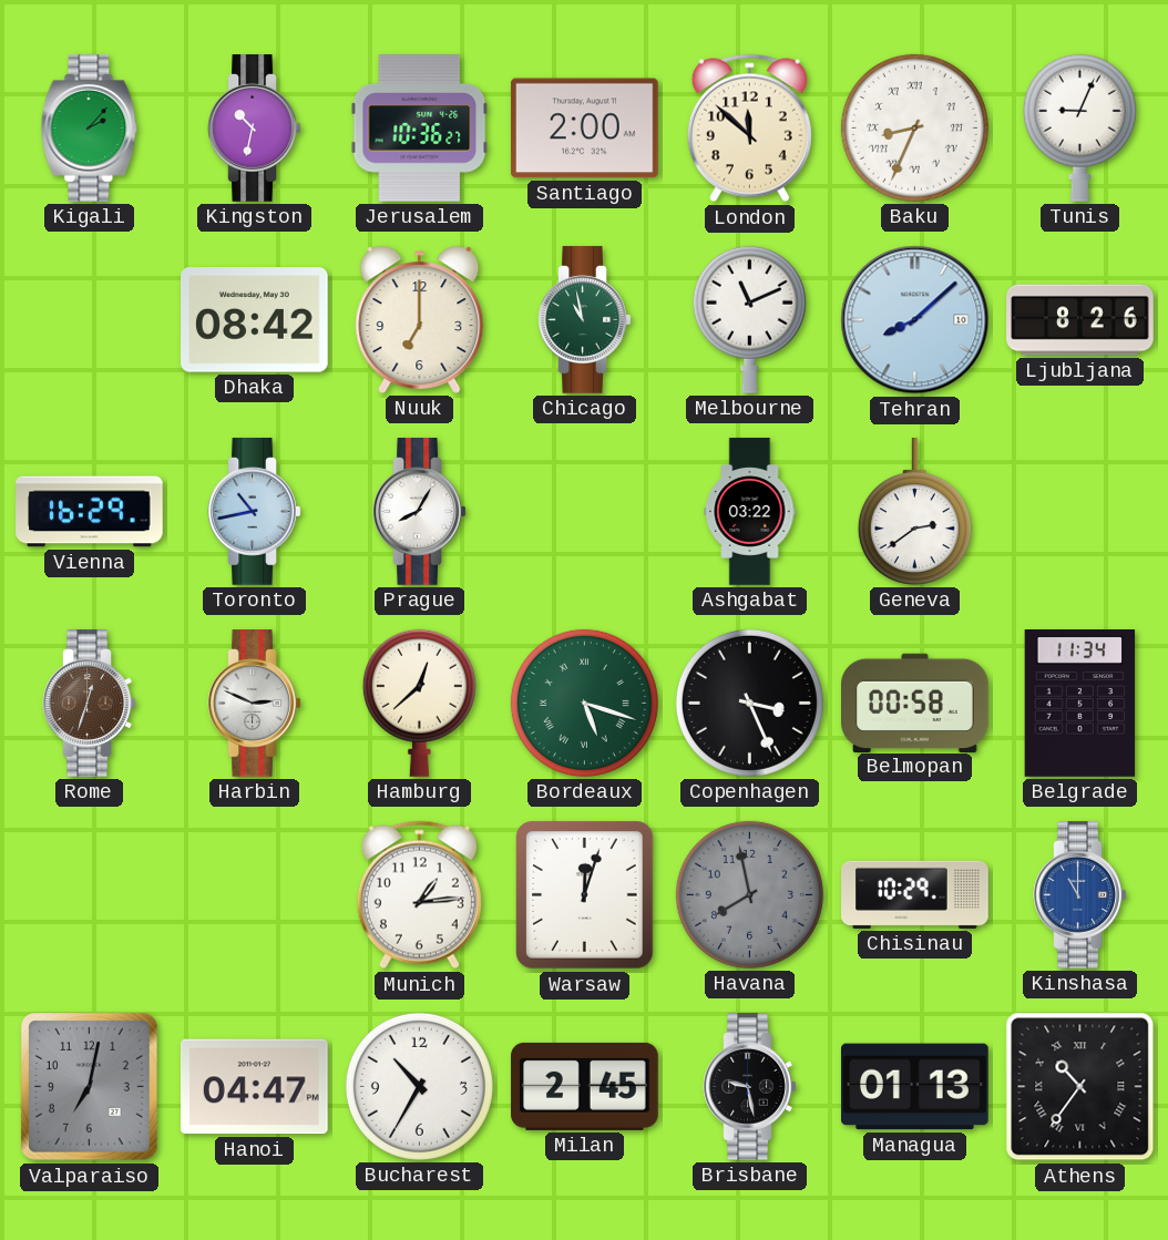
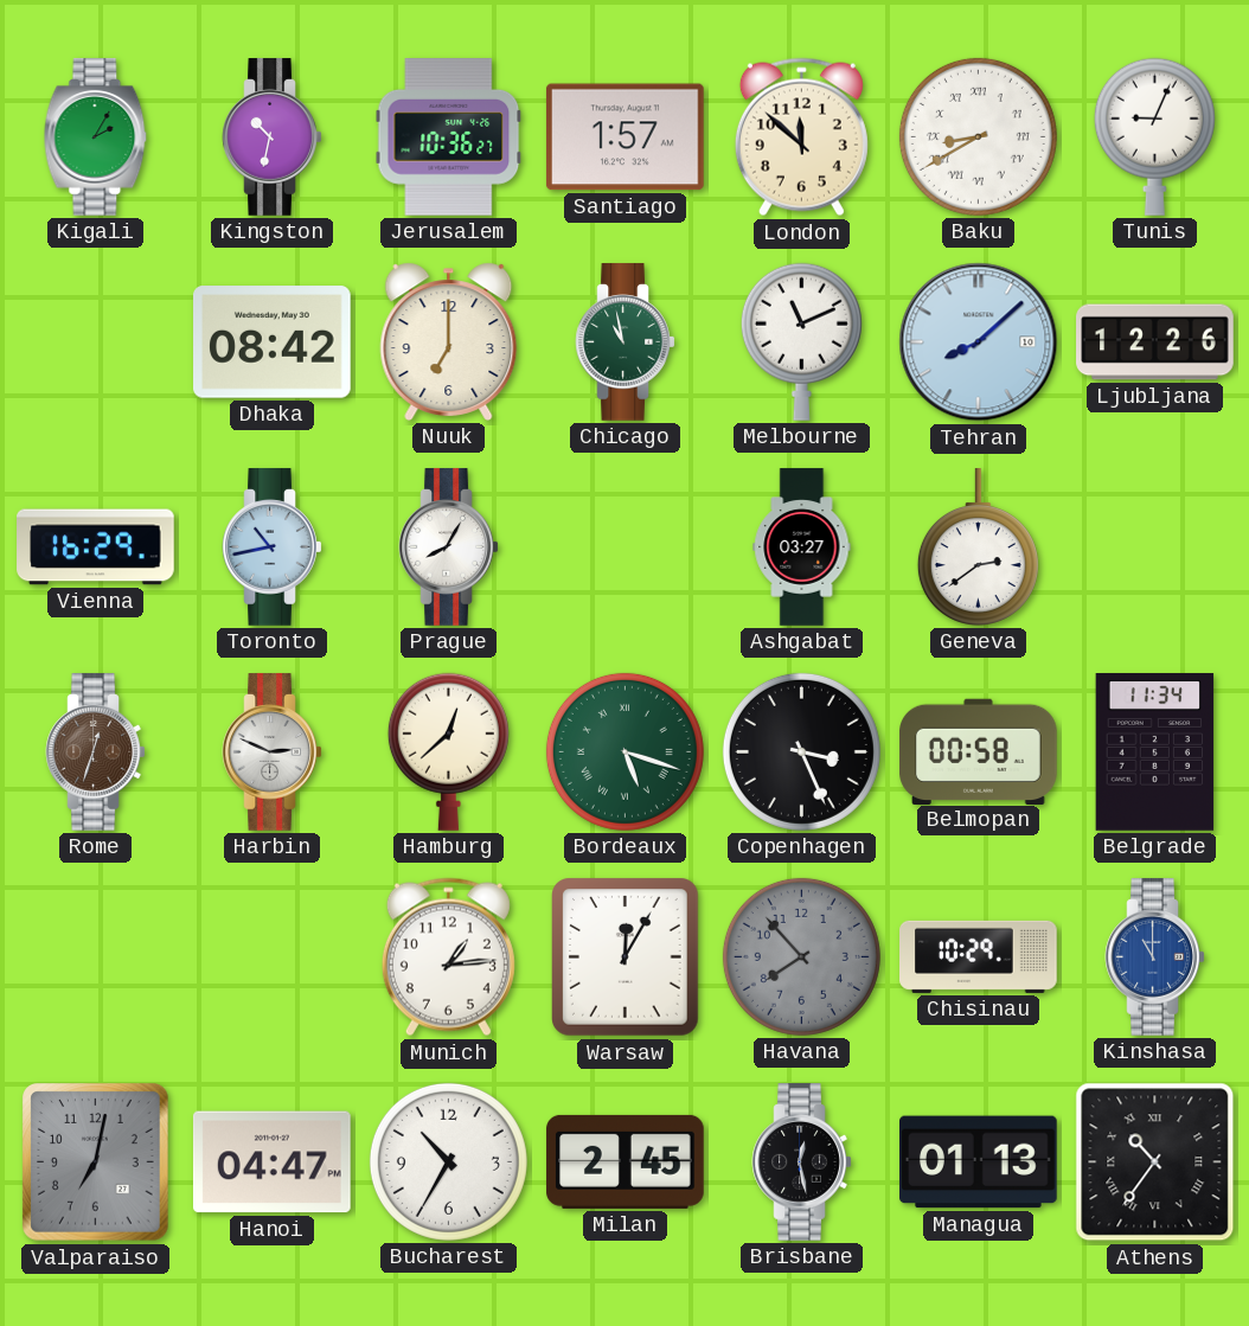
Kigali: 2:07 -> 2:05
Santiago: 2:00 -> 1:57
Baku: 8:34 -> 8:40
Ljubljana: 8:26 -> 12:26
Ashgabat: 03:22 -> 03:27
Warsaw: 12:03 -> 12:05
Havana: 7:58 -> 7:53
Brisbane: 9:28 -> 12:28
